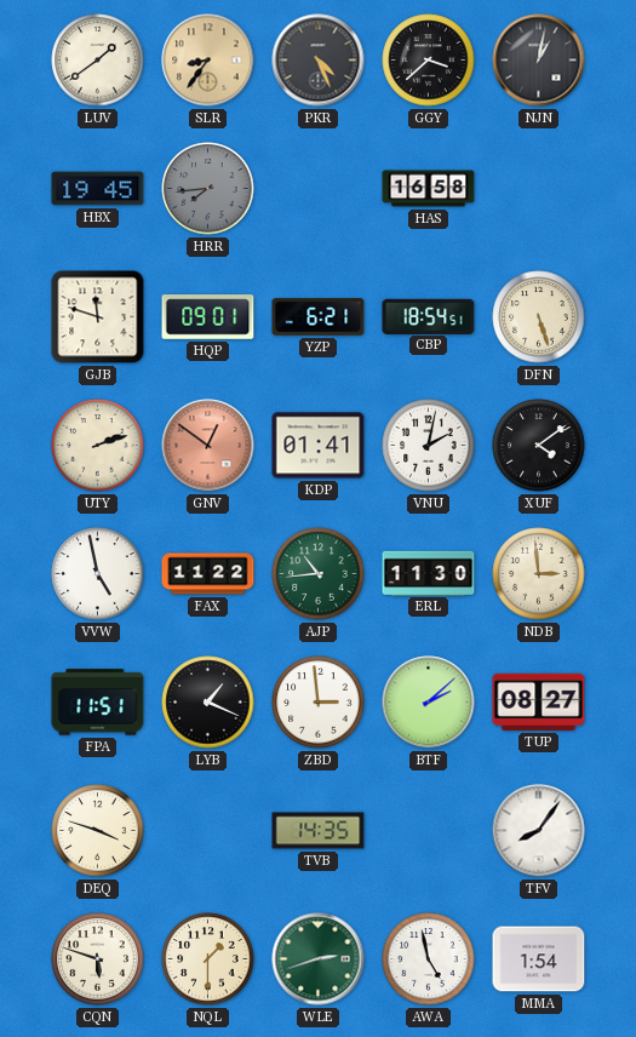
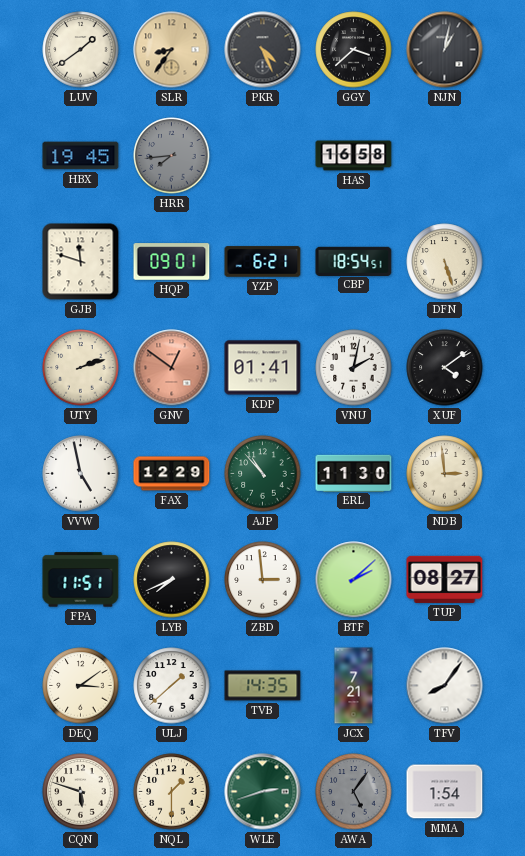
FAX: 11:22 -> 12:29
AJP: 10:44 -> 10:53
LYB: 1:19 -> 7:41
DEQ: 3:48 -> 3:09
ULJ: none -> 1:38
JCX: none -> 7:21
AWA: 4:58 -> 5:06
AWA dial: white -> grey
